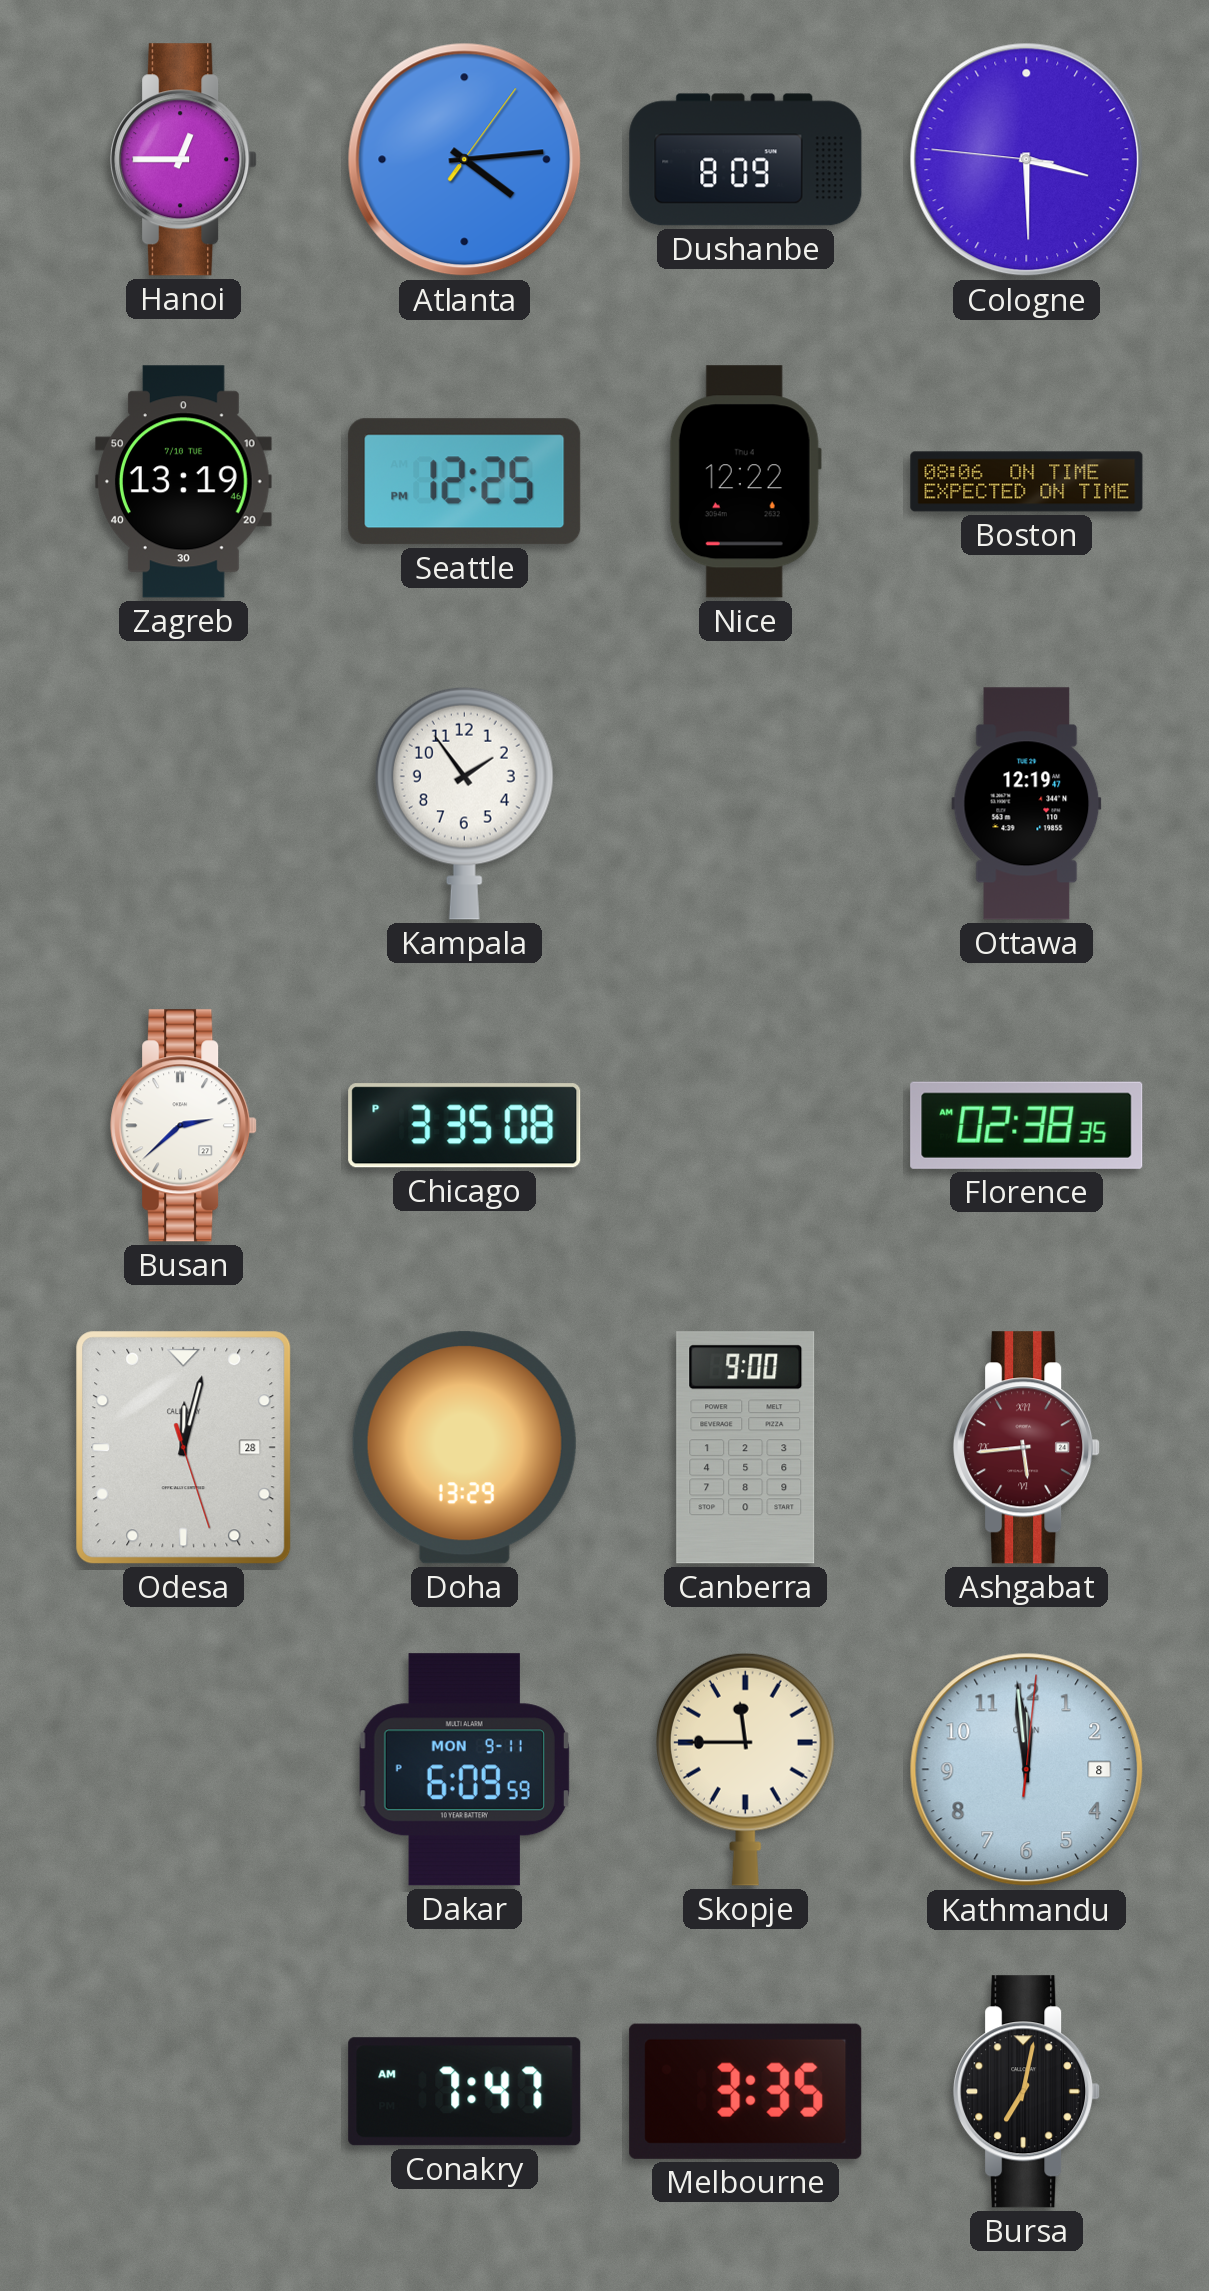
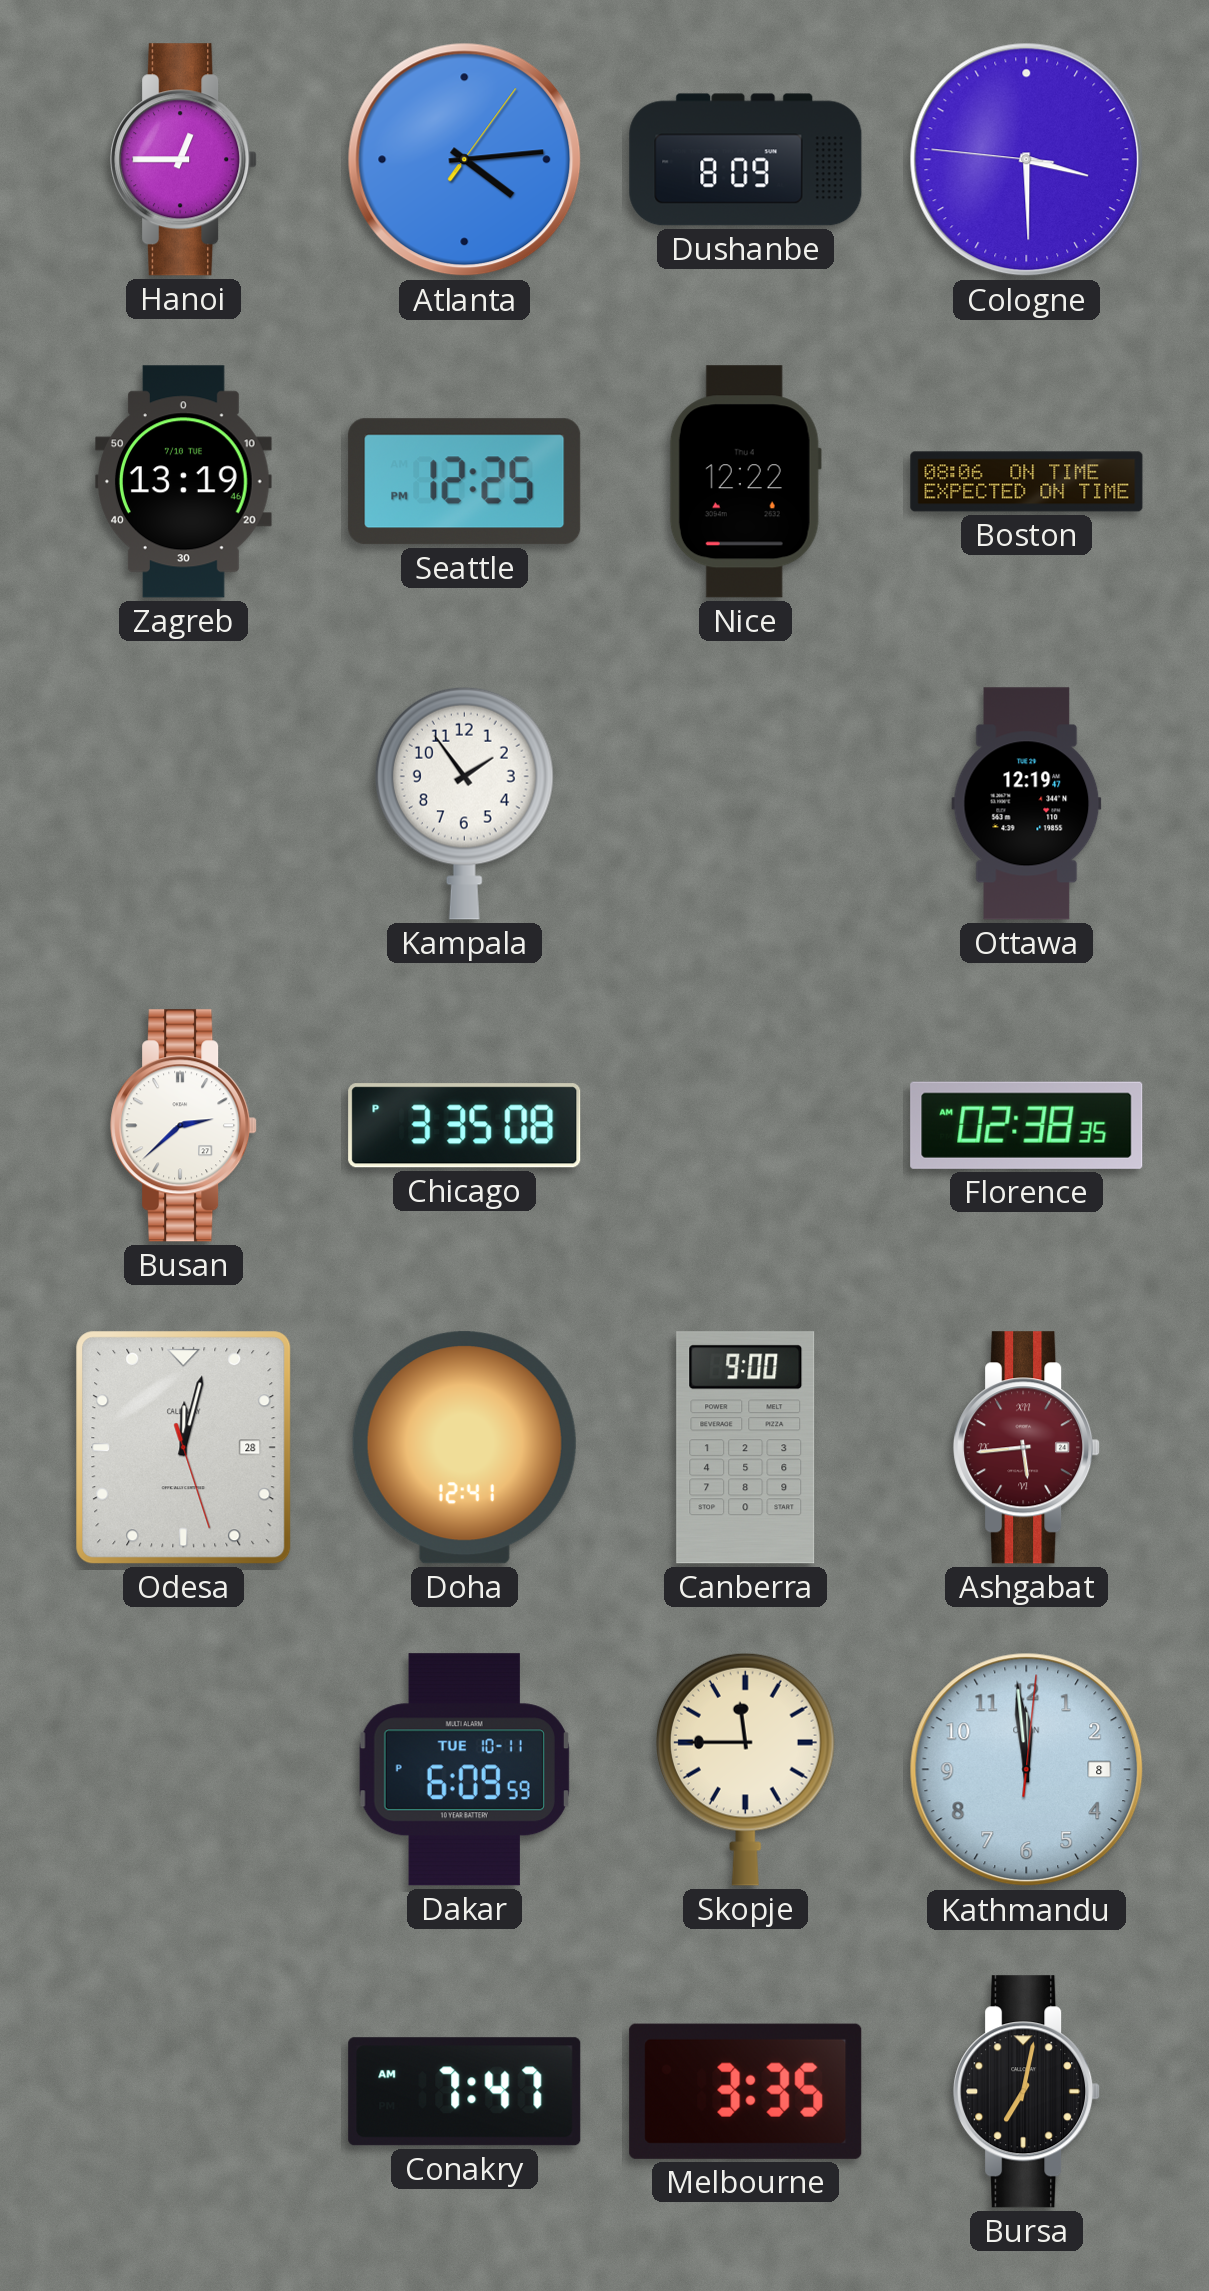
Doha: 13:29 -> 12:41
Dakar date: MON 9-11 -> TUE 10-11
